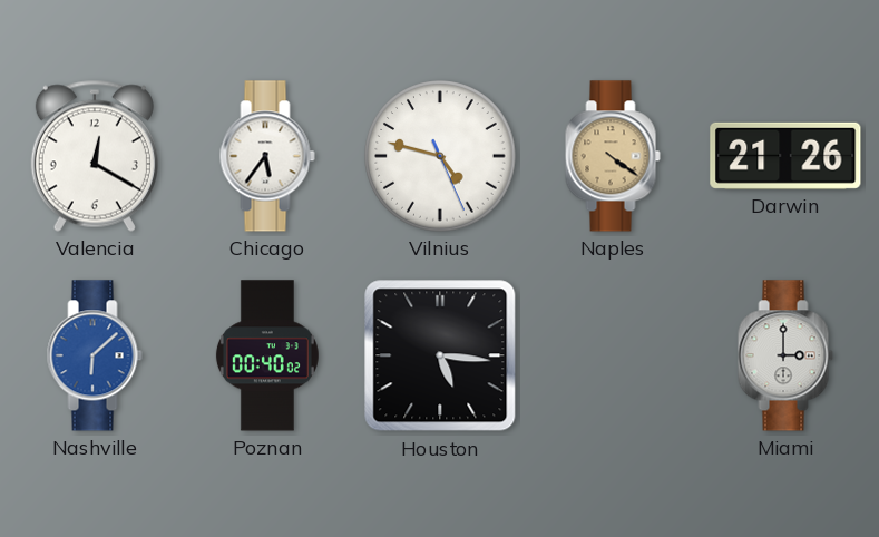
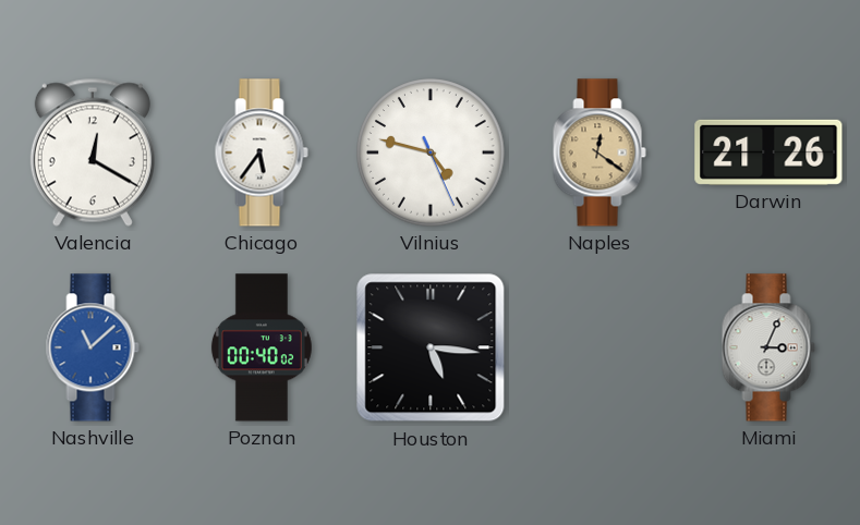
Naples: 4:21 -> 12:21
Nashville: 6:08 -> 11:08
Miami: 3:00 -> 3:04
